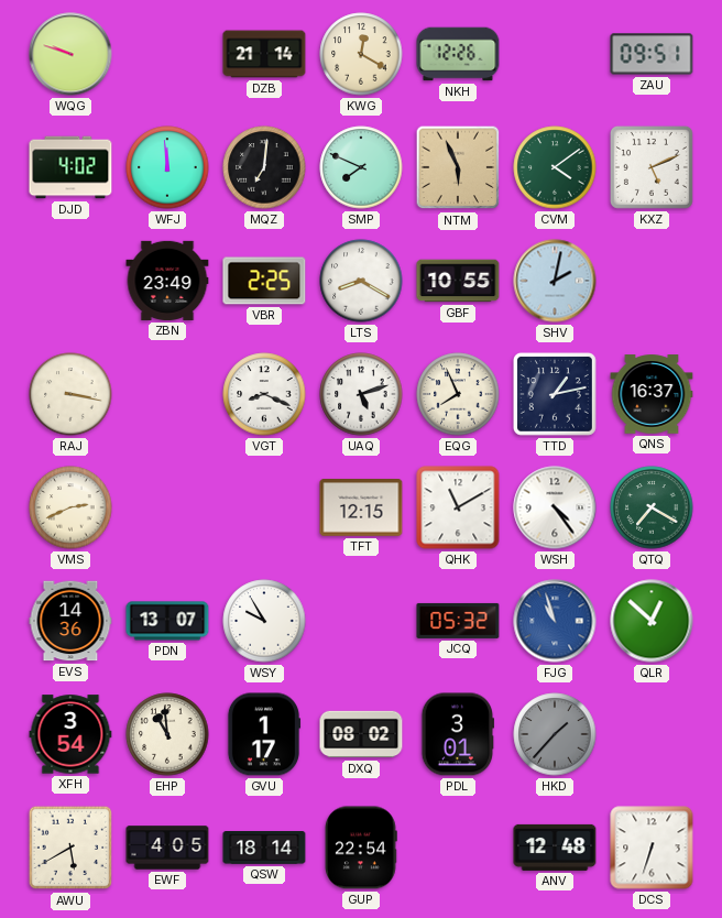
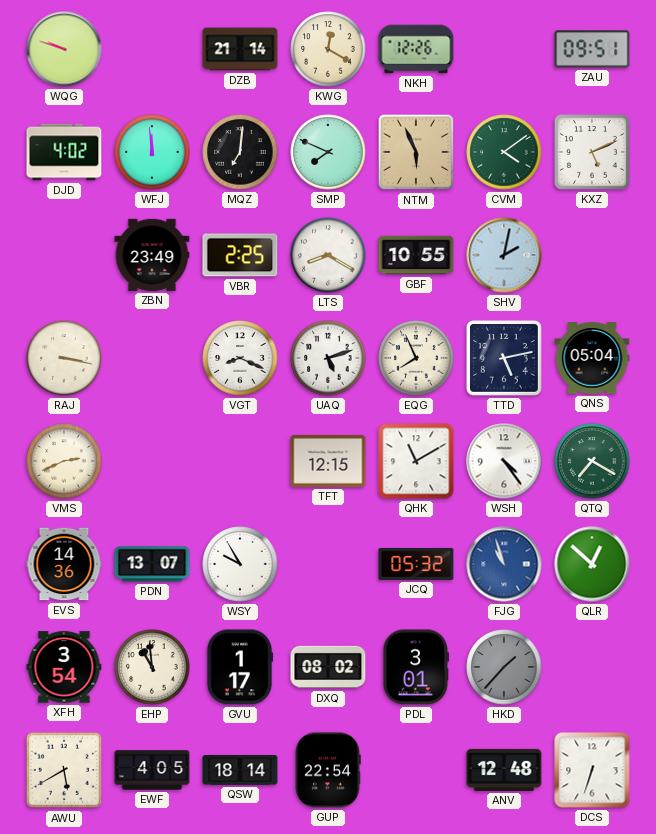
TTD: 1:13 -> 5:13
QNS: 16:37 -> 05:04
